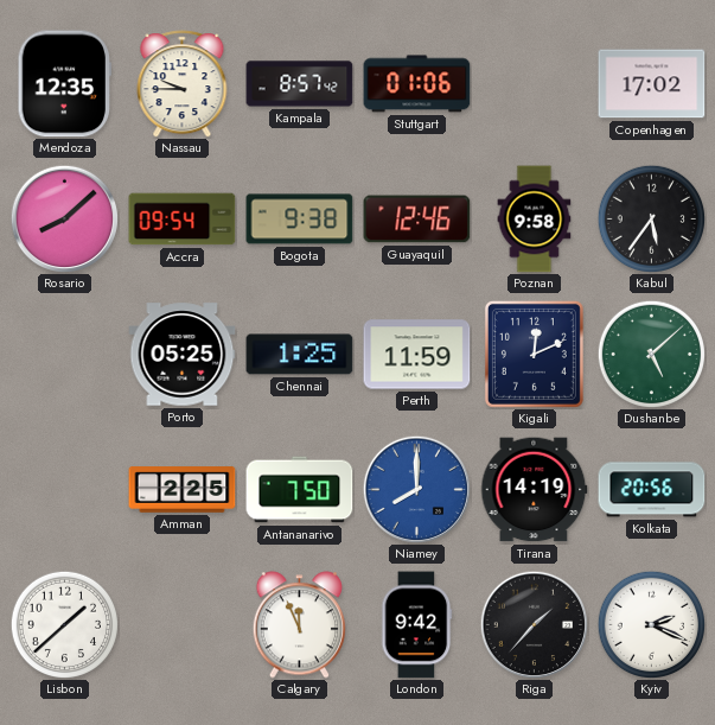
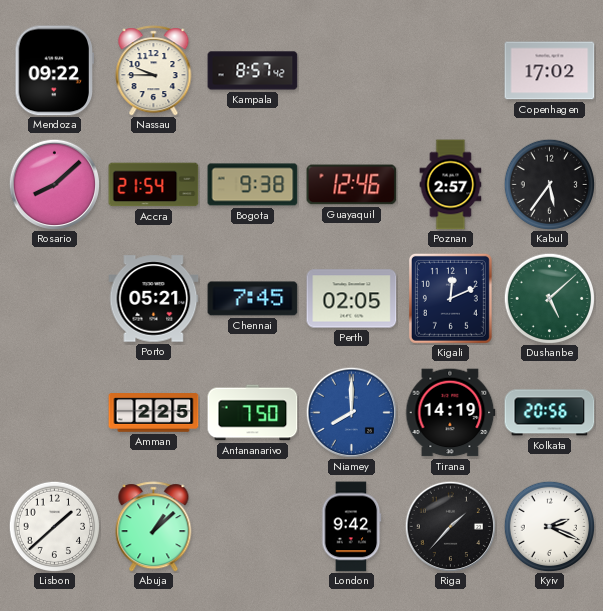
Mendoza: 12:35 -> 09:22
Stuttgart: 01:06 -> none
Accra: 09:54 -> 21:54
Poznan: 9:58 -> 2:57
Porto: 05:25 -> 05:21
Chennai: 1:25 -> 7:45
Perth: 11:59 -> 02:05
Abuja: none -> 1:08
Calgary: 11:56 -> none
